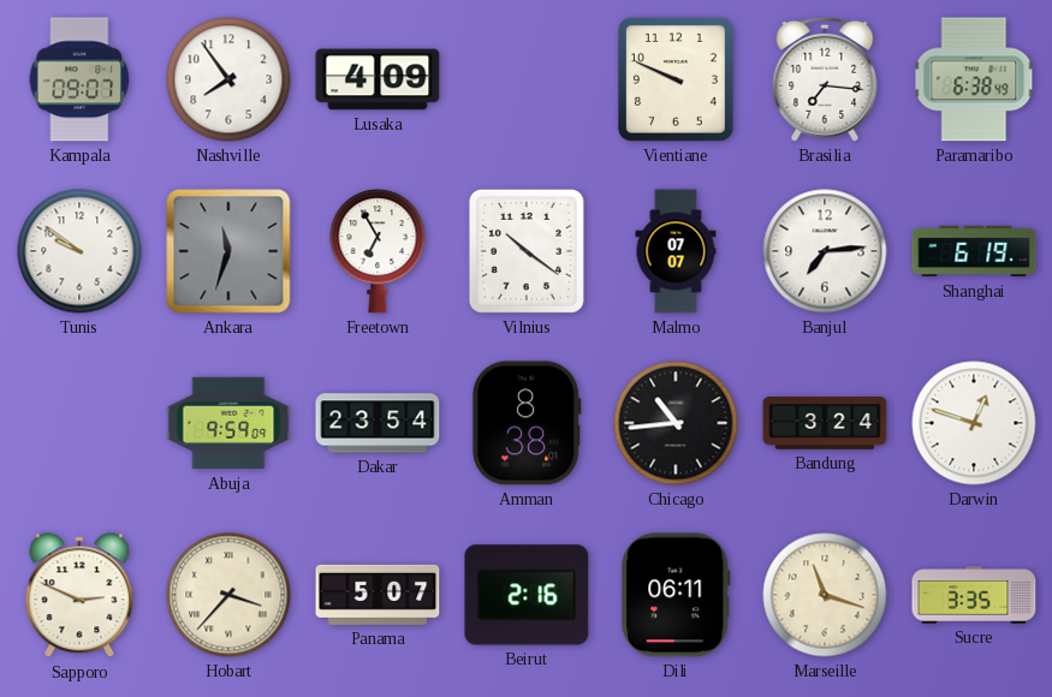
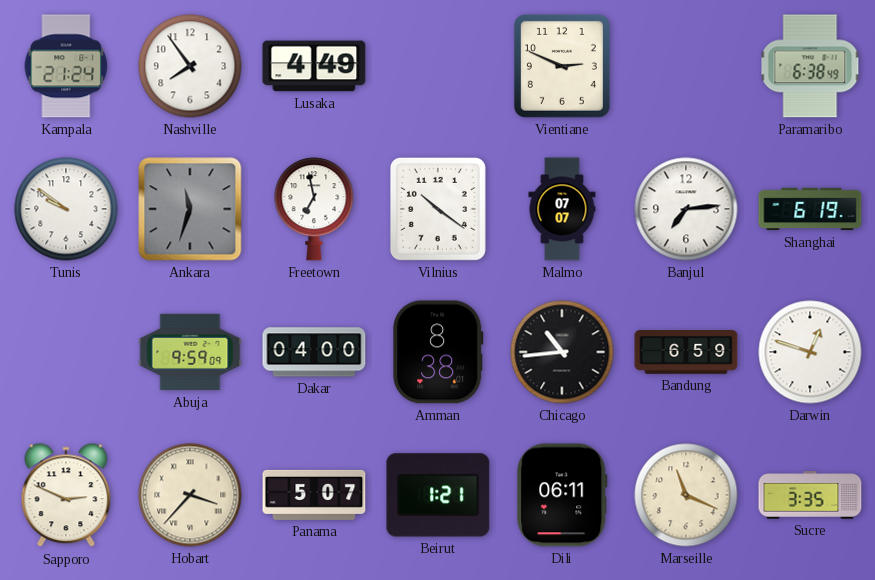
Kampala: 09:07 -> 21:24
Lusaka: 4:09 -> 4:49
Vientiane: 9:49 -> 2:49
Brasilia: 7:16 -> none
Freetown: 6:55 -> 6:58
Dakar: 23:54 -> 04:00
Bandung: 3:24 -> 6:59
Beirut: 2:16 -> 1:21
Marseille: 11:18 -> 11:19
